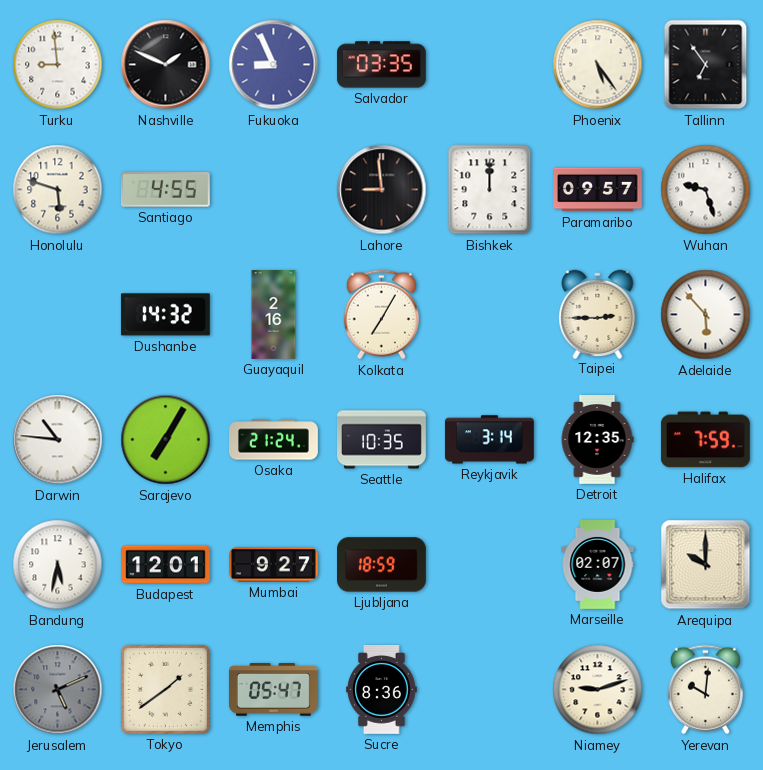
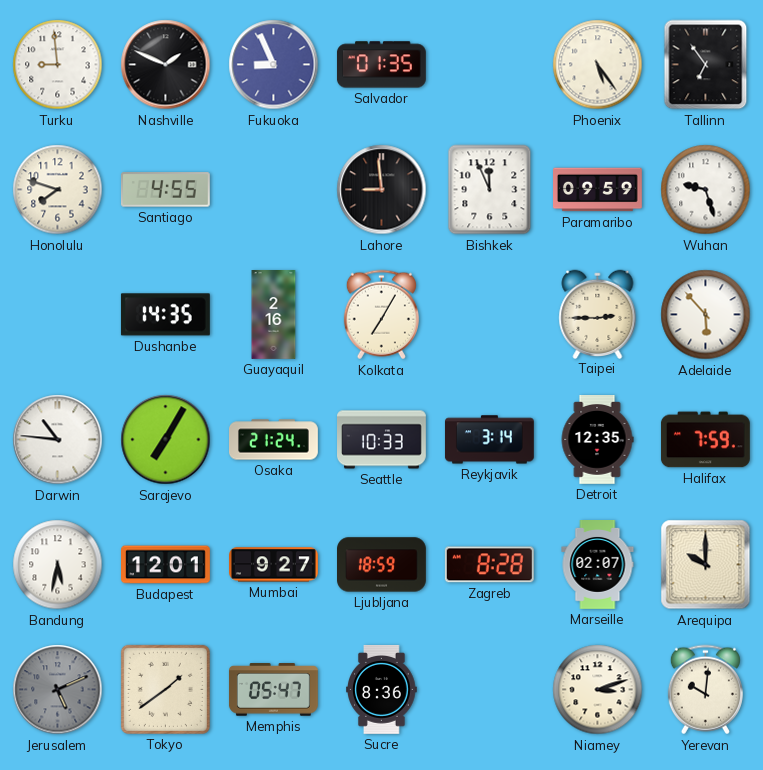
Salvador: 03:35 -> 01:35
Honolulu: 5:48 -> 7:48
Bishkek: 12:00 -> 11:56
Paramaribo: 09:57 -> 09:59
Dushanbe: 14:32 -> 14:35
Seattle: 10:35 -> 10:33
Zagreb: none -> 8:28
Niamey: 9:12 -> 3:12
